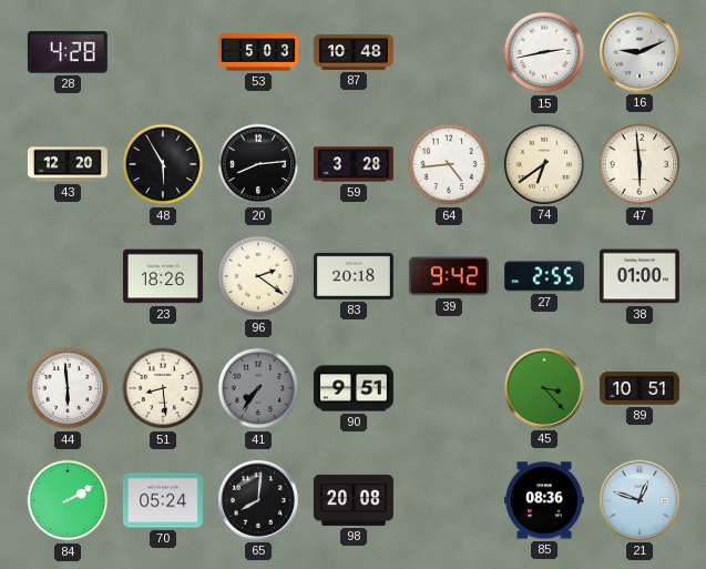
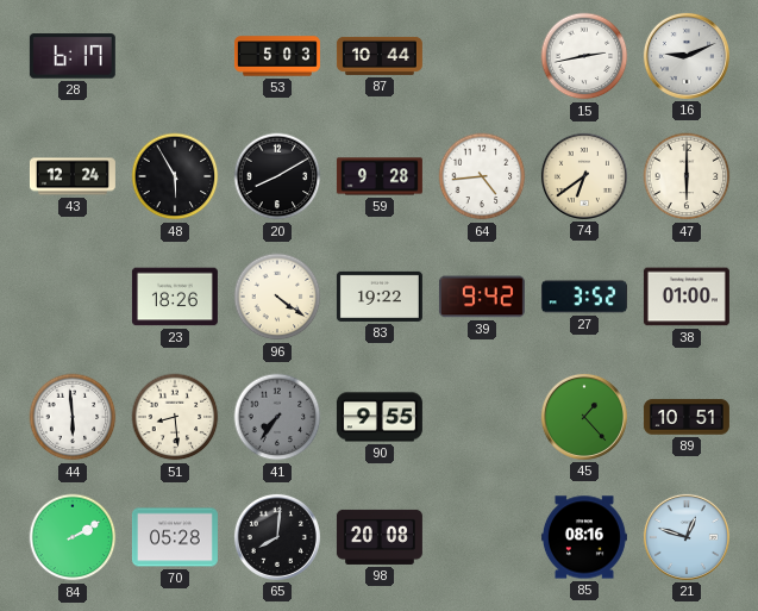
28: 4:28 -> 6:17
87: 10:48 -> 10:44
43: 12:20 -> 12:24
20: 8:14 -> 8:10
59: 3:28 -> 9:28
47: 5:59 -> 6:00
96: 2:21 -> 4:21
83: 20:18 -> 19:22
27: 2:55 -> 3:52
90: 9:51 -> 9:55
45: 3:23 -> 1:23
70: 05:24 -> 05:28
85: 08:36 -> 08:16
